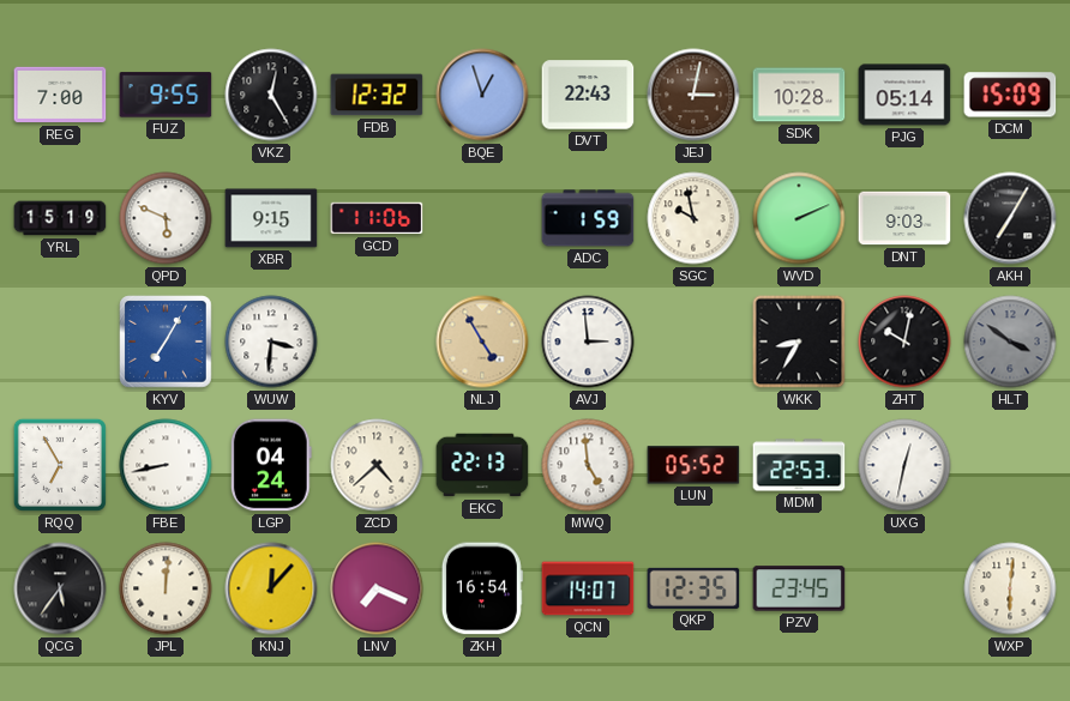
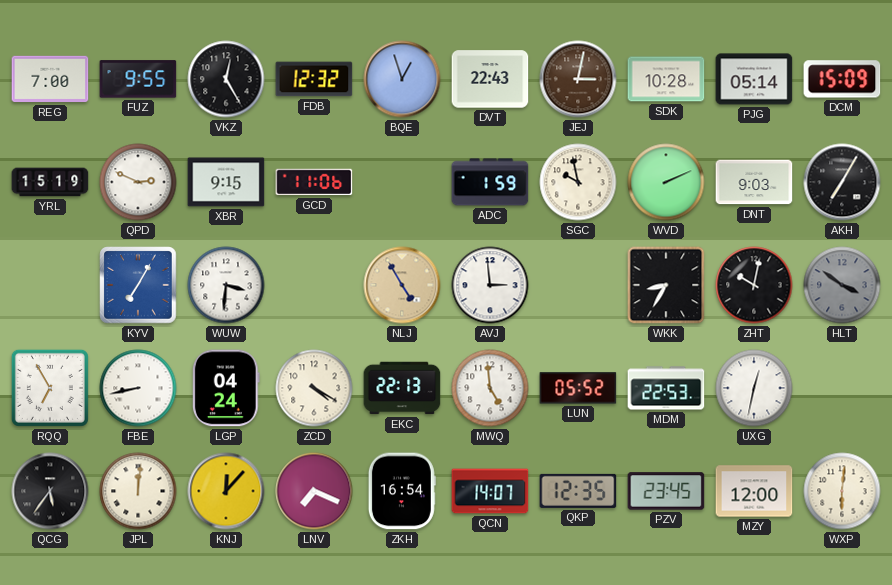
QPD: 5:49 -> 2:49
ZCD: 4:38 -> 4:20
MZY: none -> 12:00
